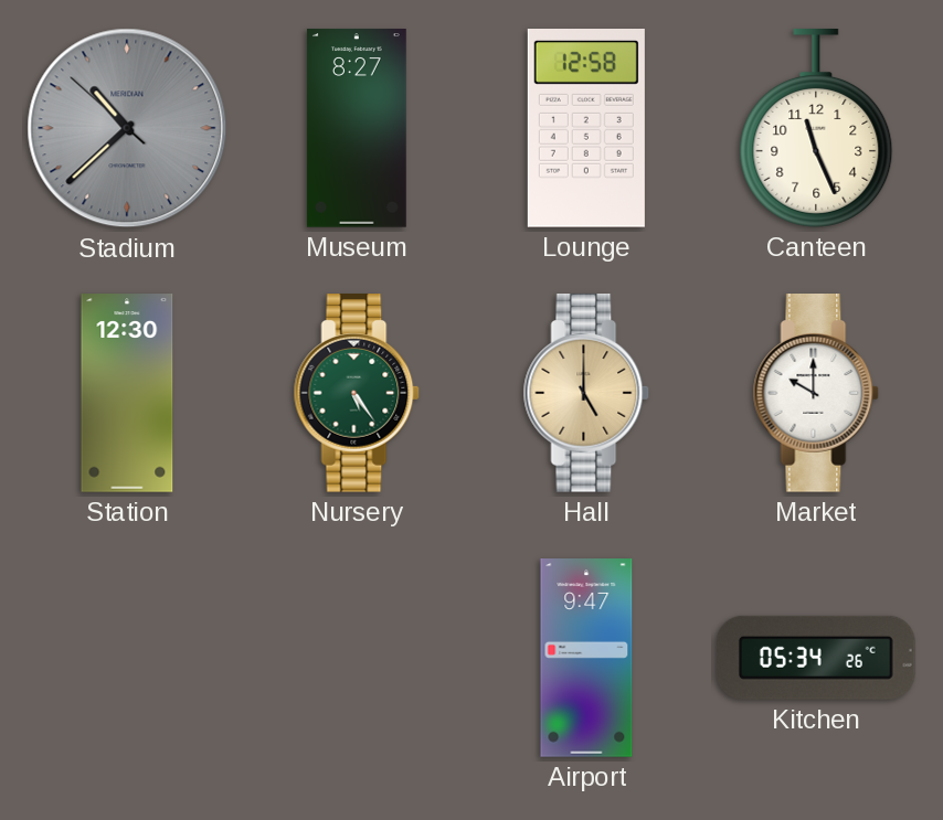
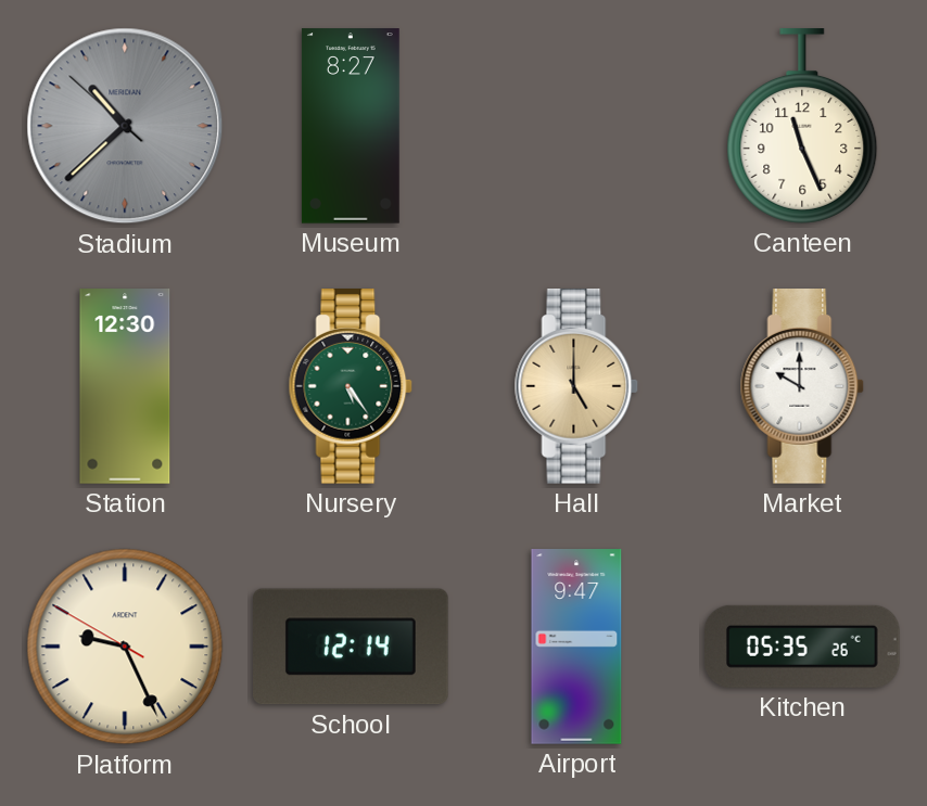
Lounge: 12:58 -> none
Platform: none -> 9:25
School: none -> 12:14
Kitchen: 05:34 -> 05:35
